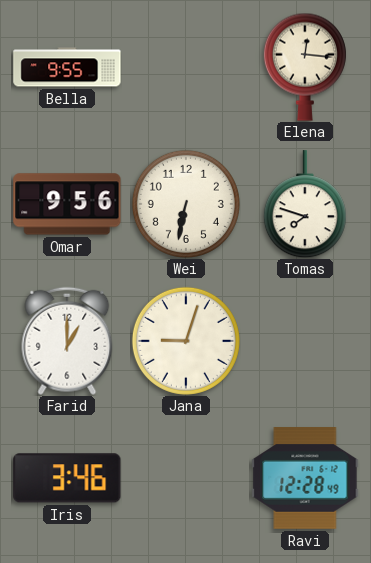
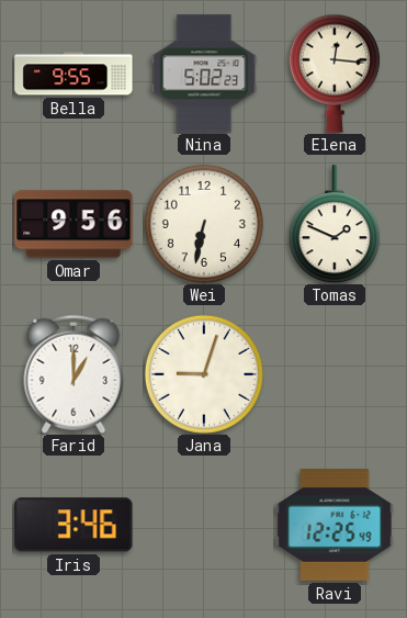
Nina: none -> 5:02
Tomas: 7:48 -> 1:49
Ravi: 12:28 -> 12:25
